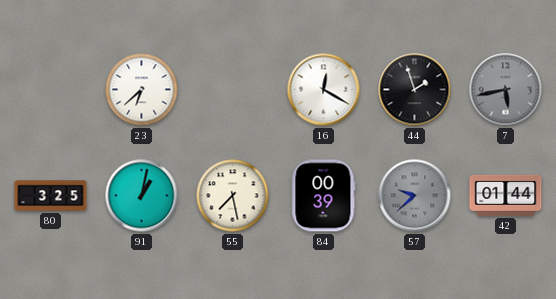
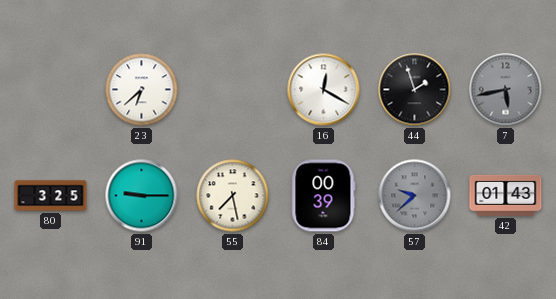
91: 1:02 -> 9:15
42: 01:44 -> 01:43
